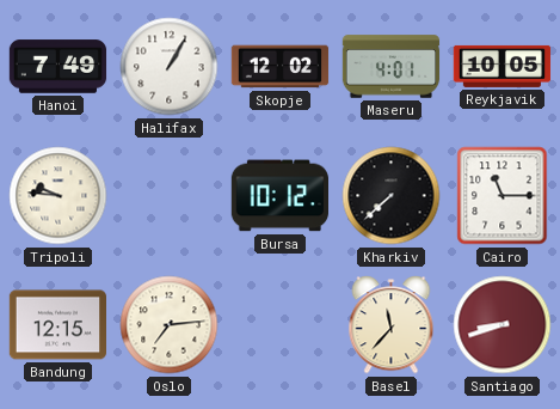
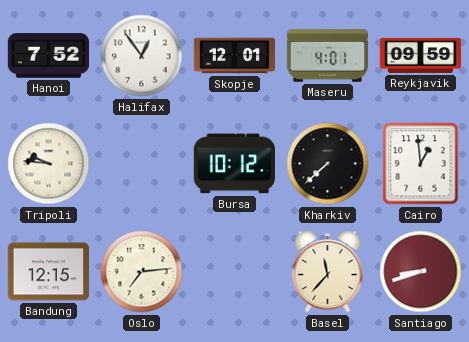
Hanoi: 7:49 -> 7:52
Halifax: 1:05 -> 12:54
Skopje: 12:02 -> 12:01
Reykjavik: 10:05 -> 09:59
Cairo: 11:15 -> 12:59
